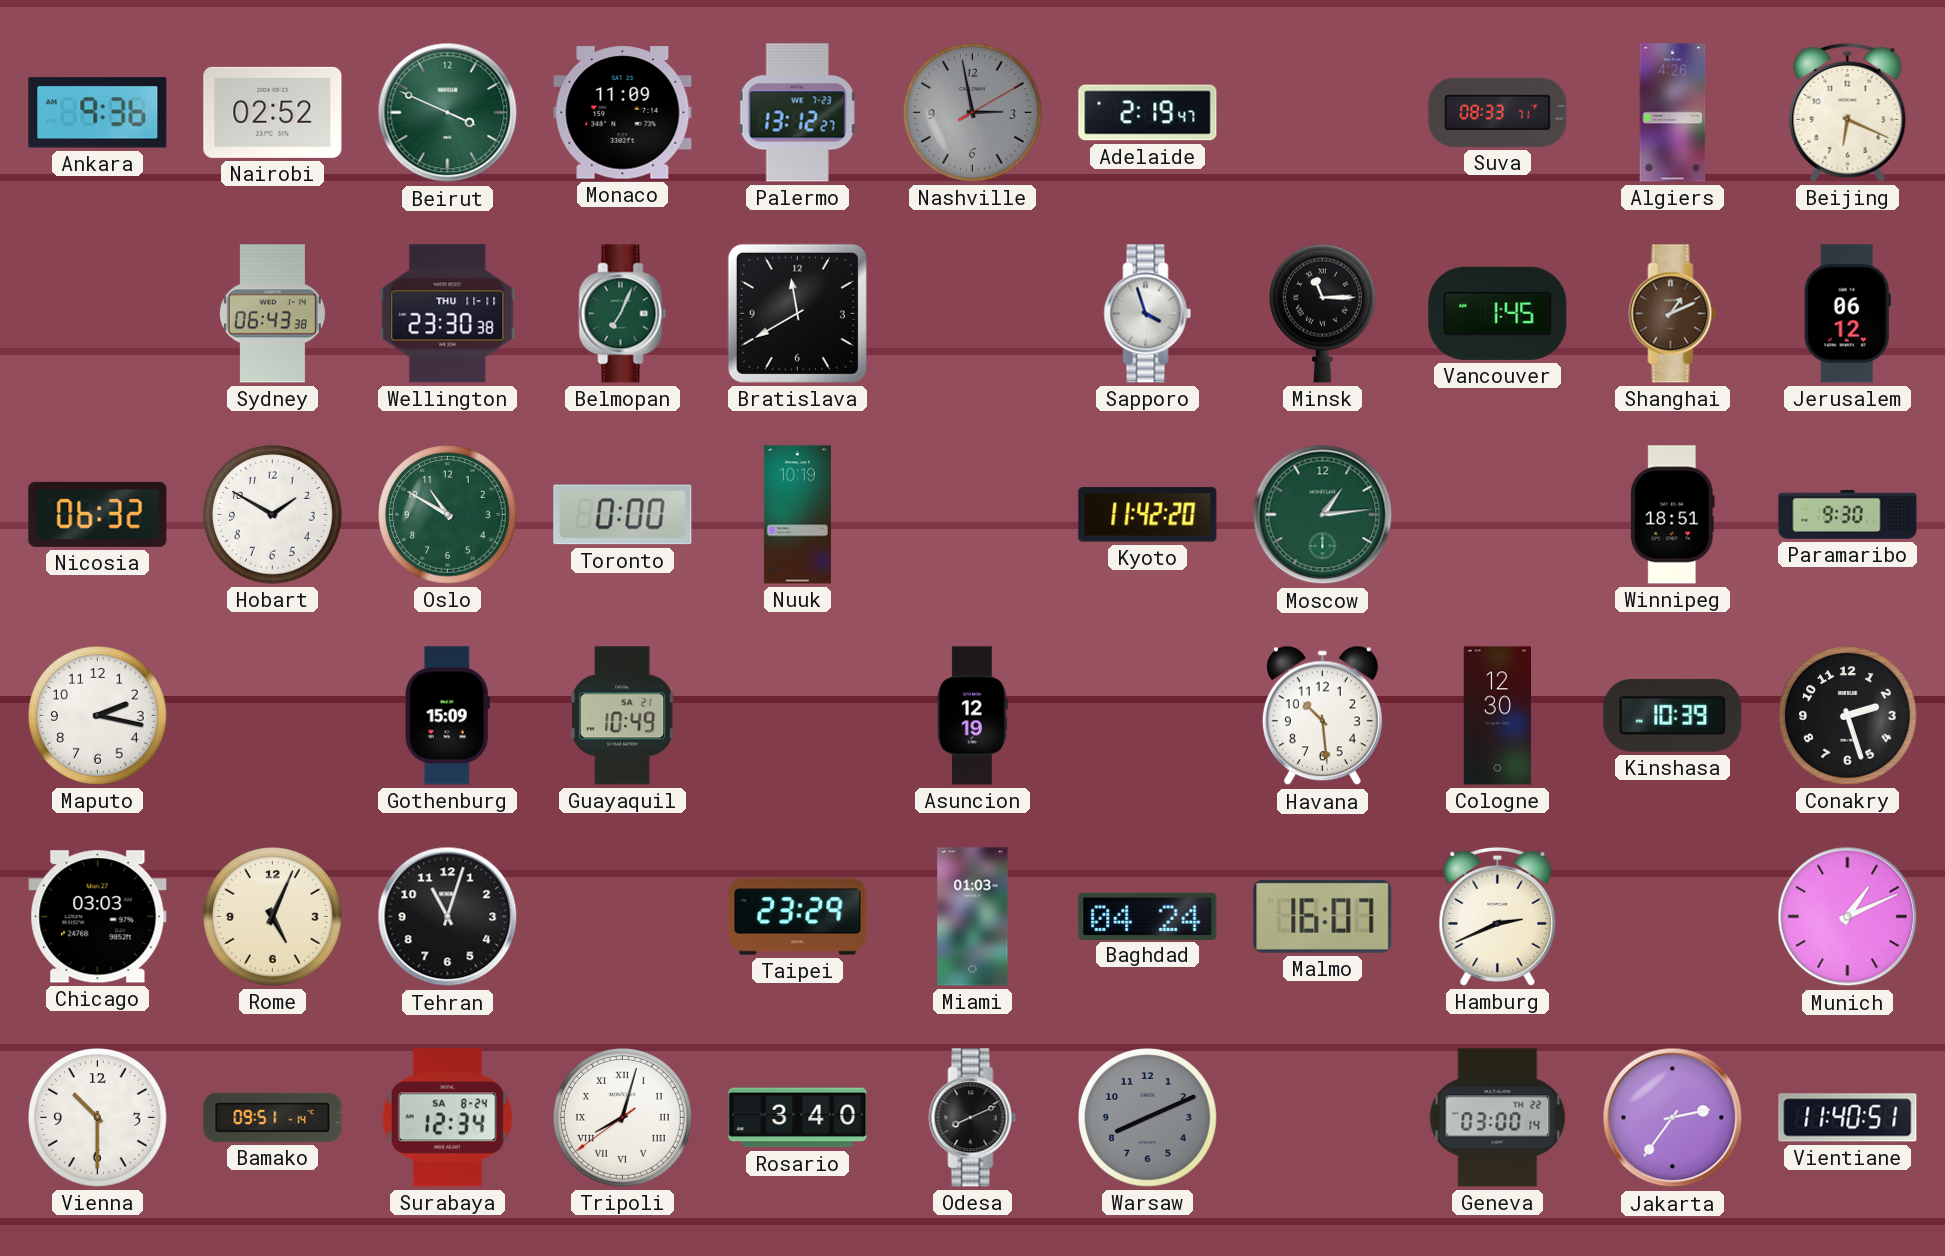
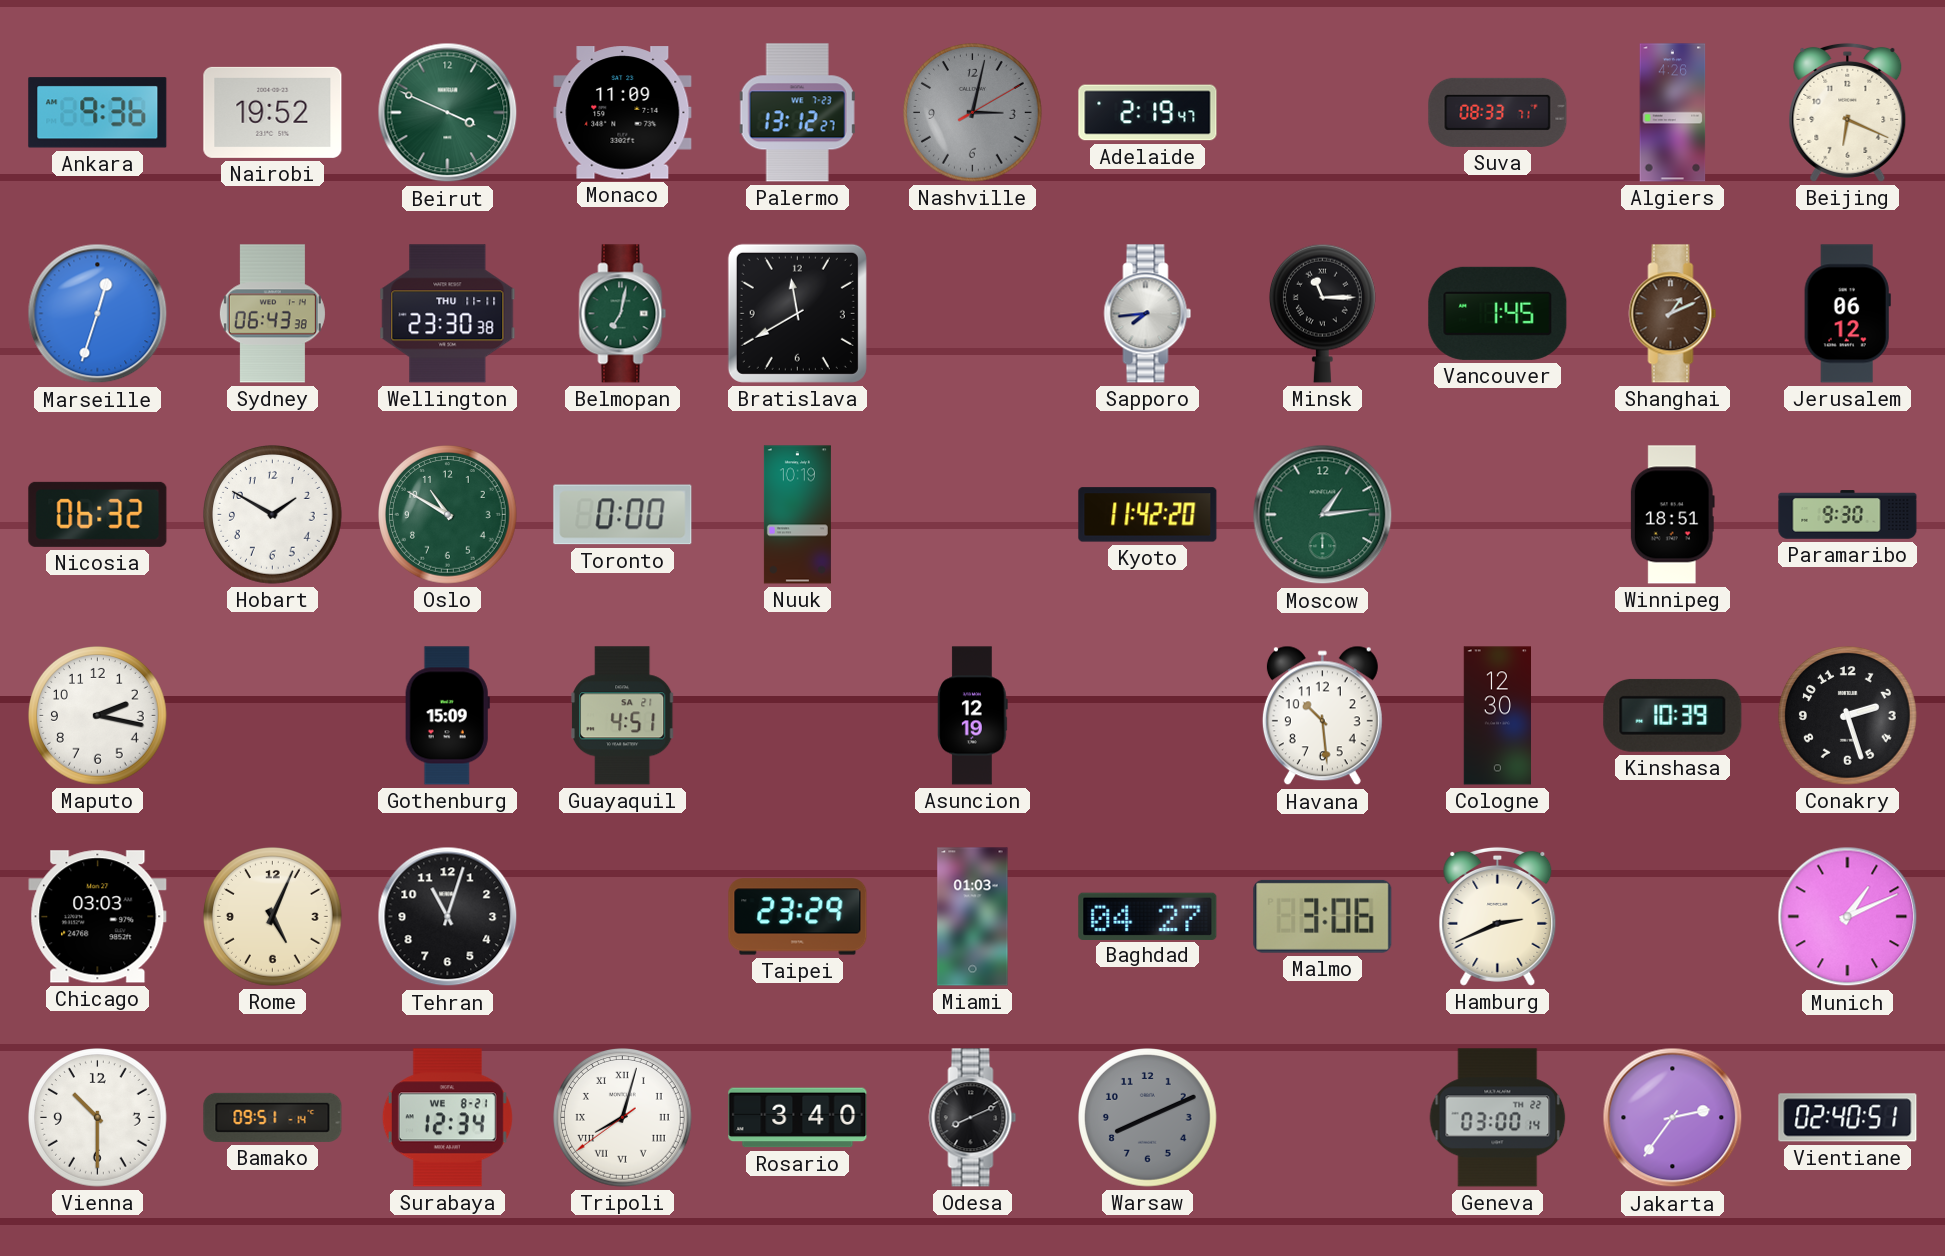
Nairobi: 02:52 -> 19:52
Nashville: 2:58 -> 3:02
Marseille: none -> 12:33
Belmopan: 7:04 -> 7:02
Sapporo: 3:57 -> 7:44
Guayaquil: 10:49 -> 4:51
Baghdad: 04:24 -> 04:27
Malmo: 16:07 -> 3:06
Surabaya date: SA 8-24 -> WE 8-21
Vientiane: 11:40 -> 02:40
